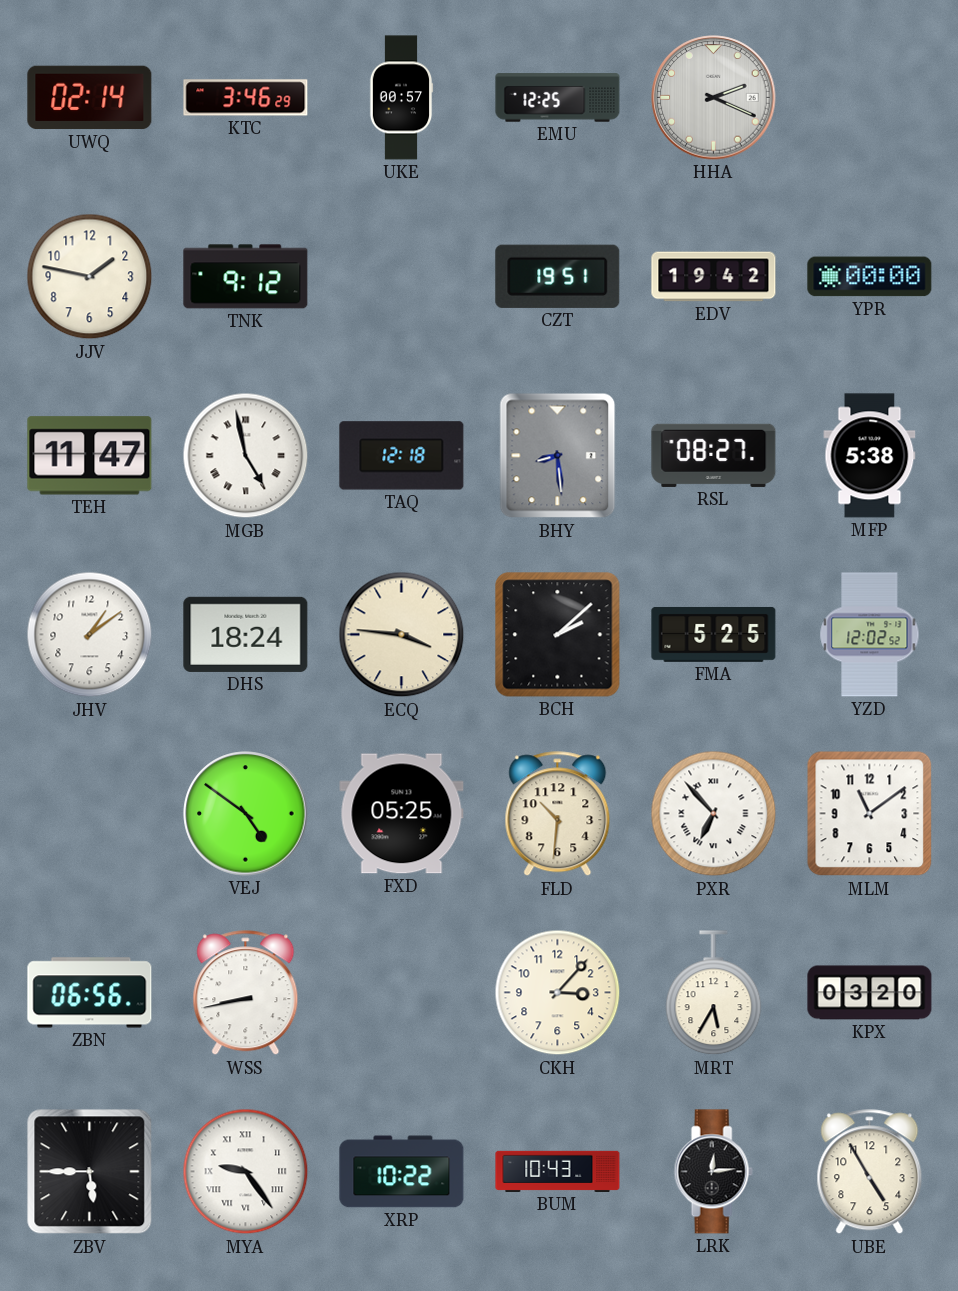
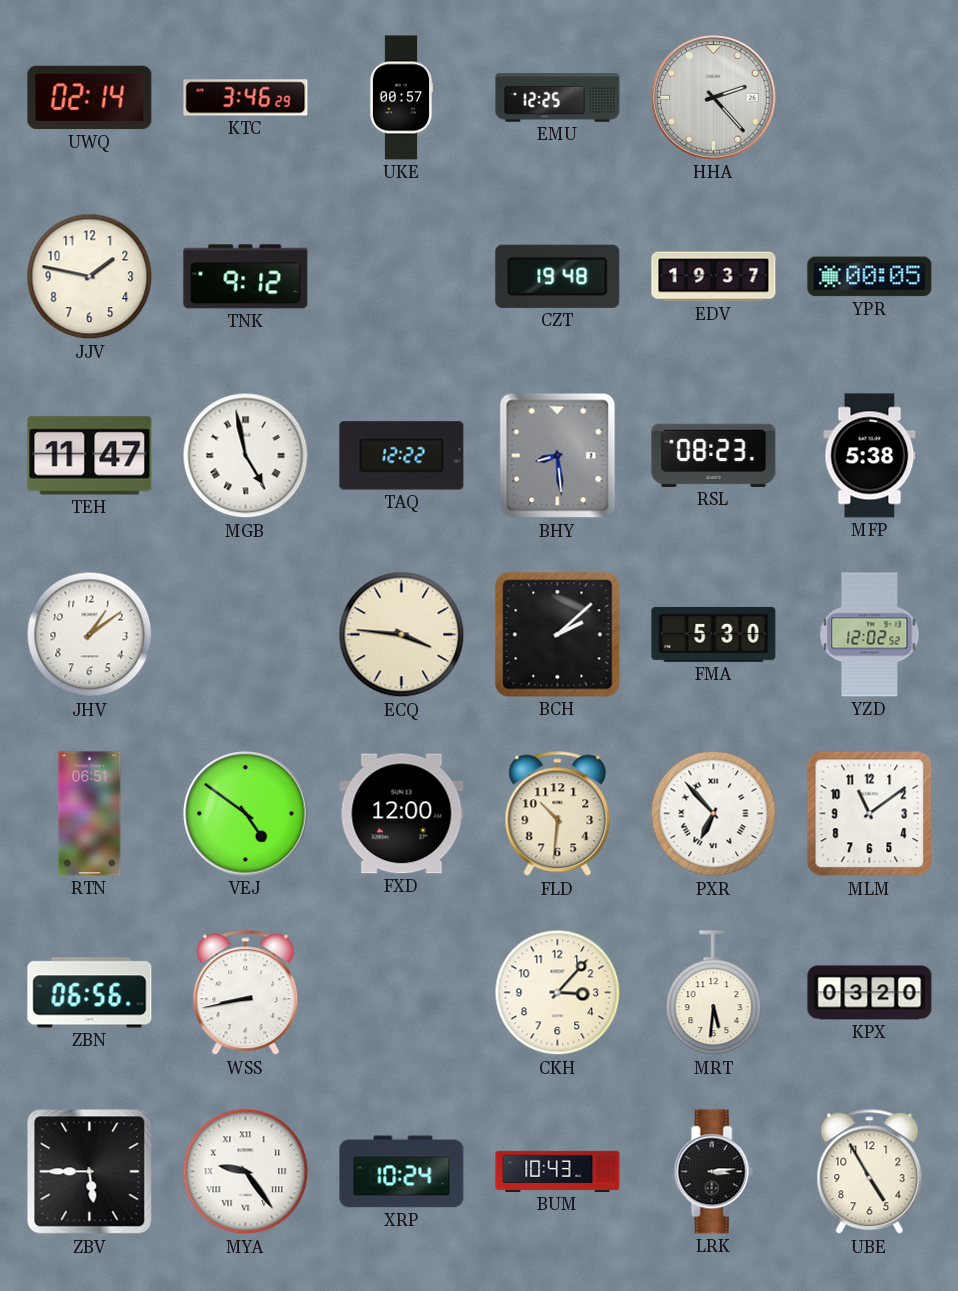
HHA: 2:19 -> 2:23
CZT: 19:51 -> 19:48
EDV: 19:42 -> 19:37
YPR: 00:00 -> 00:05
TAQ: 12:18 -> 12:22
RSL: 08:27 -> 08:23
DHS: 18:24 -> none
FMA: 5:25 -> 5:30
RTN: none -> 06:51
FXD: 05:25 -> 12:00
MRT: 5:35 -> 5:31
XRP: 10:22 -> 10:24
LRK: 12:14 -> 3:14
